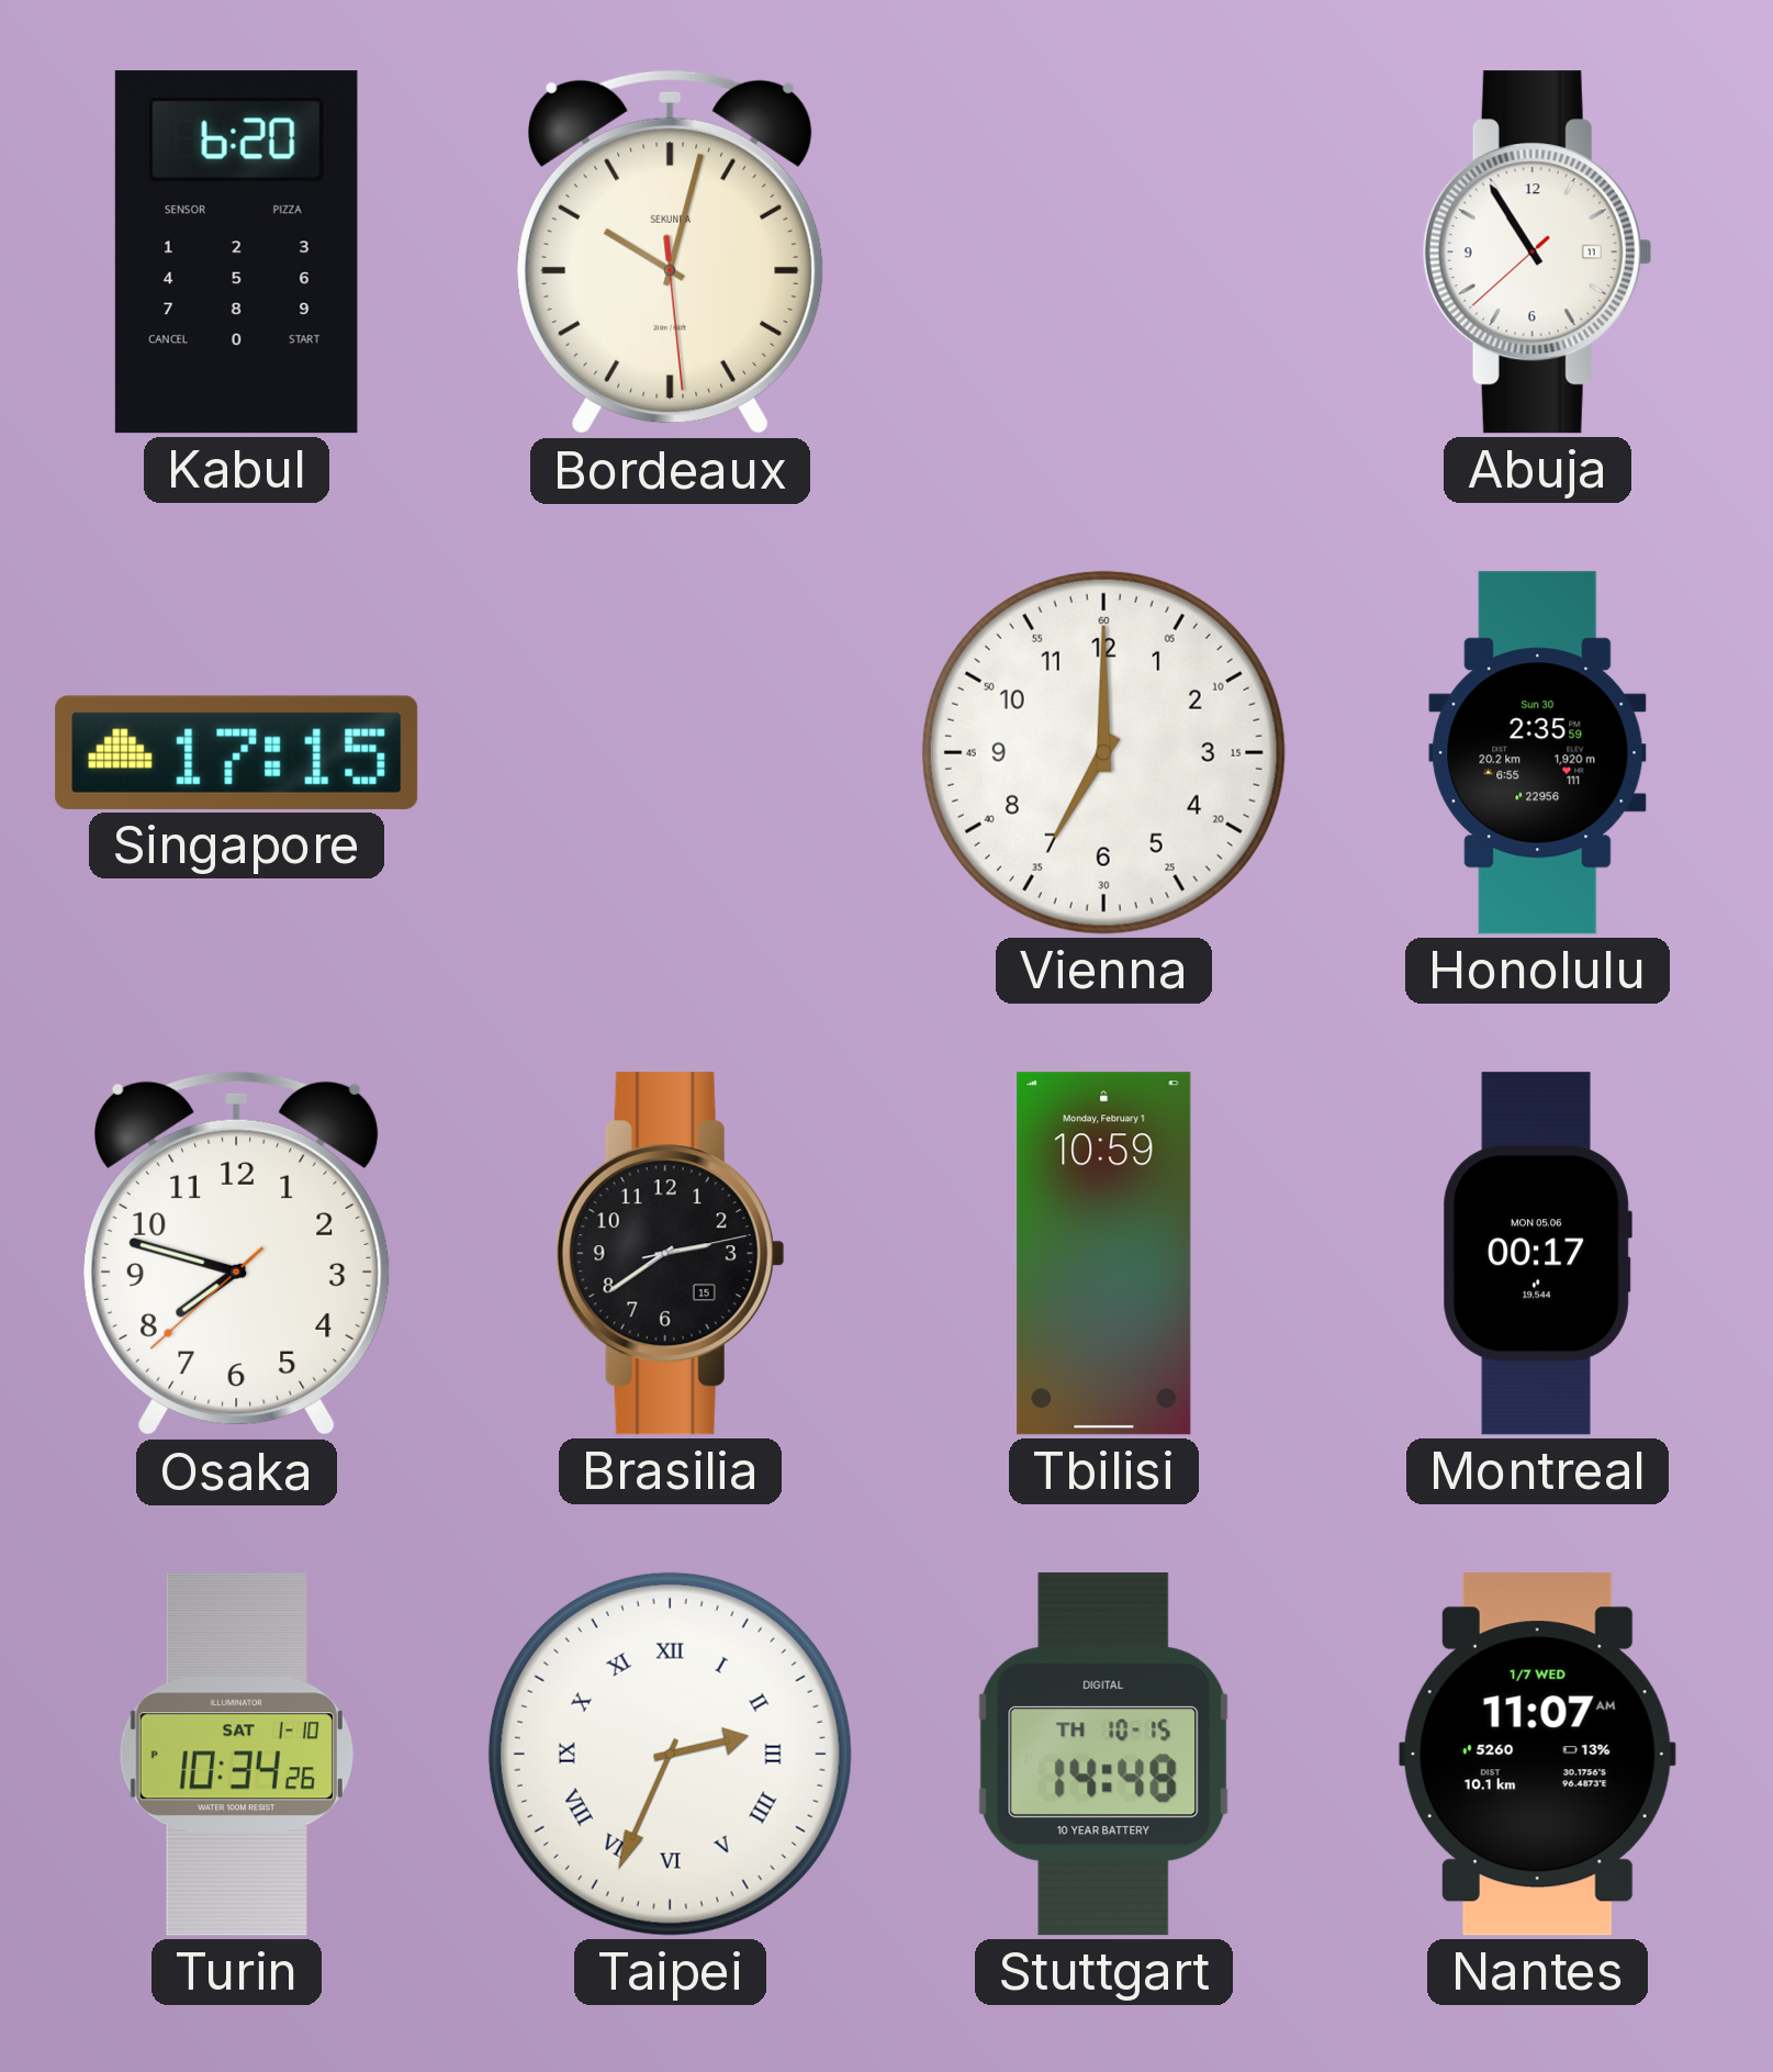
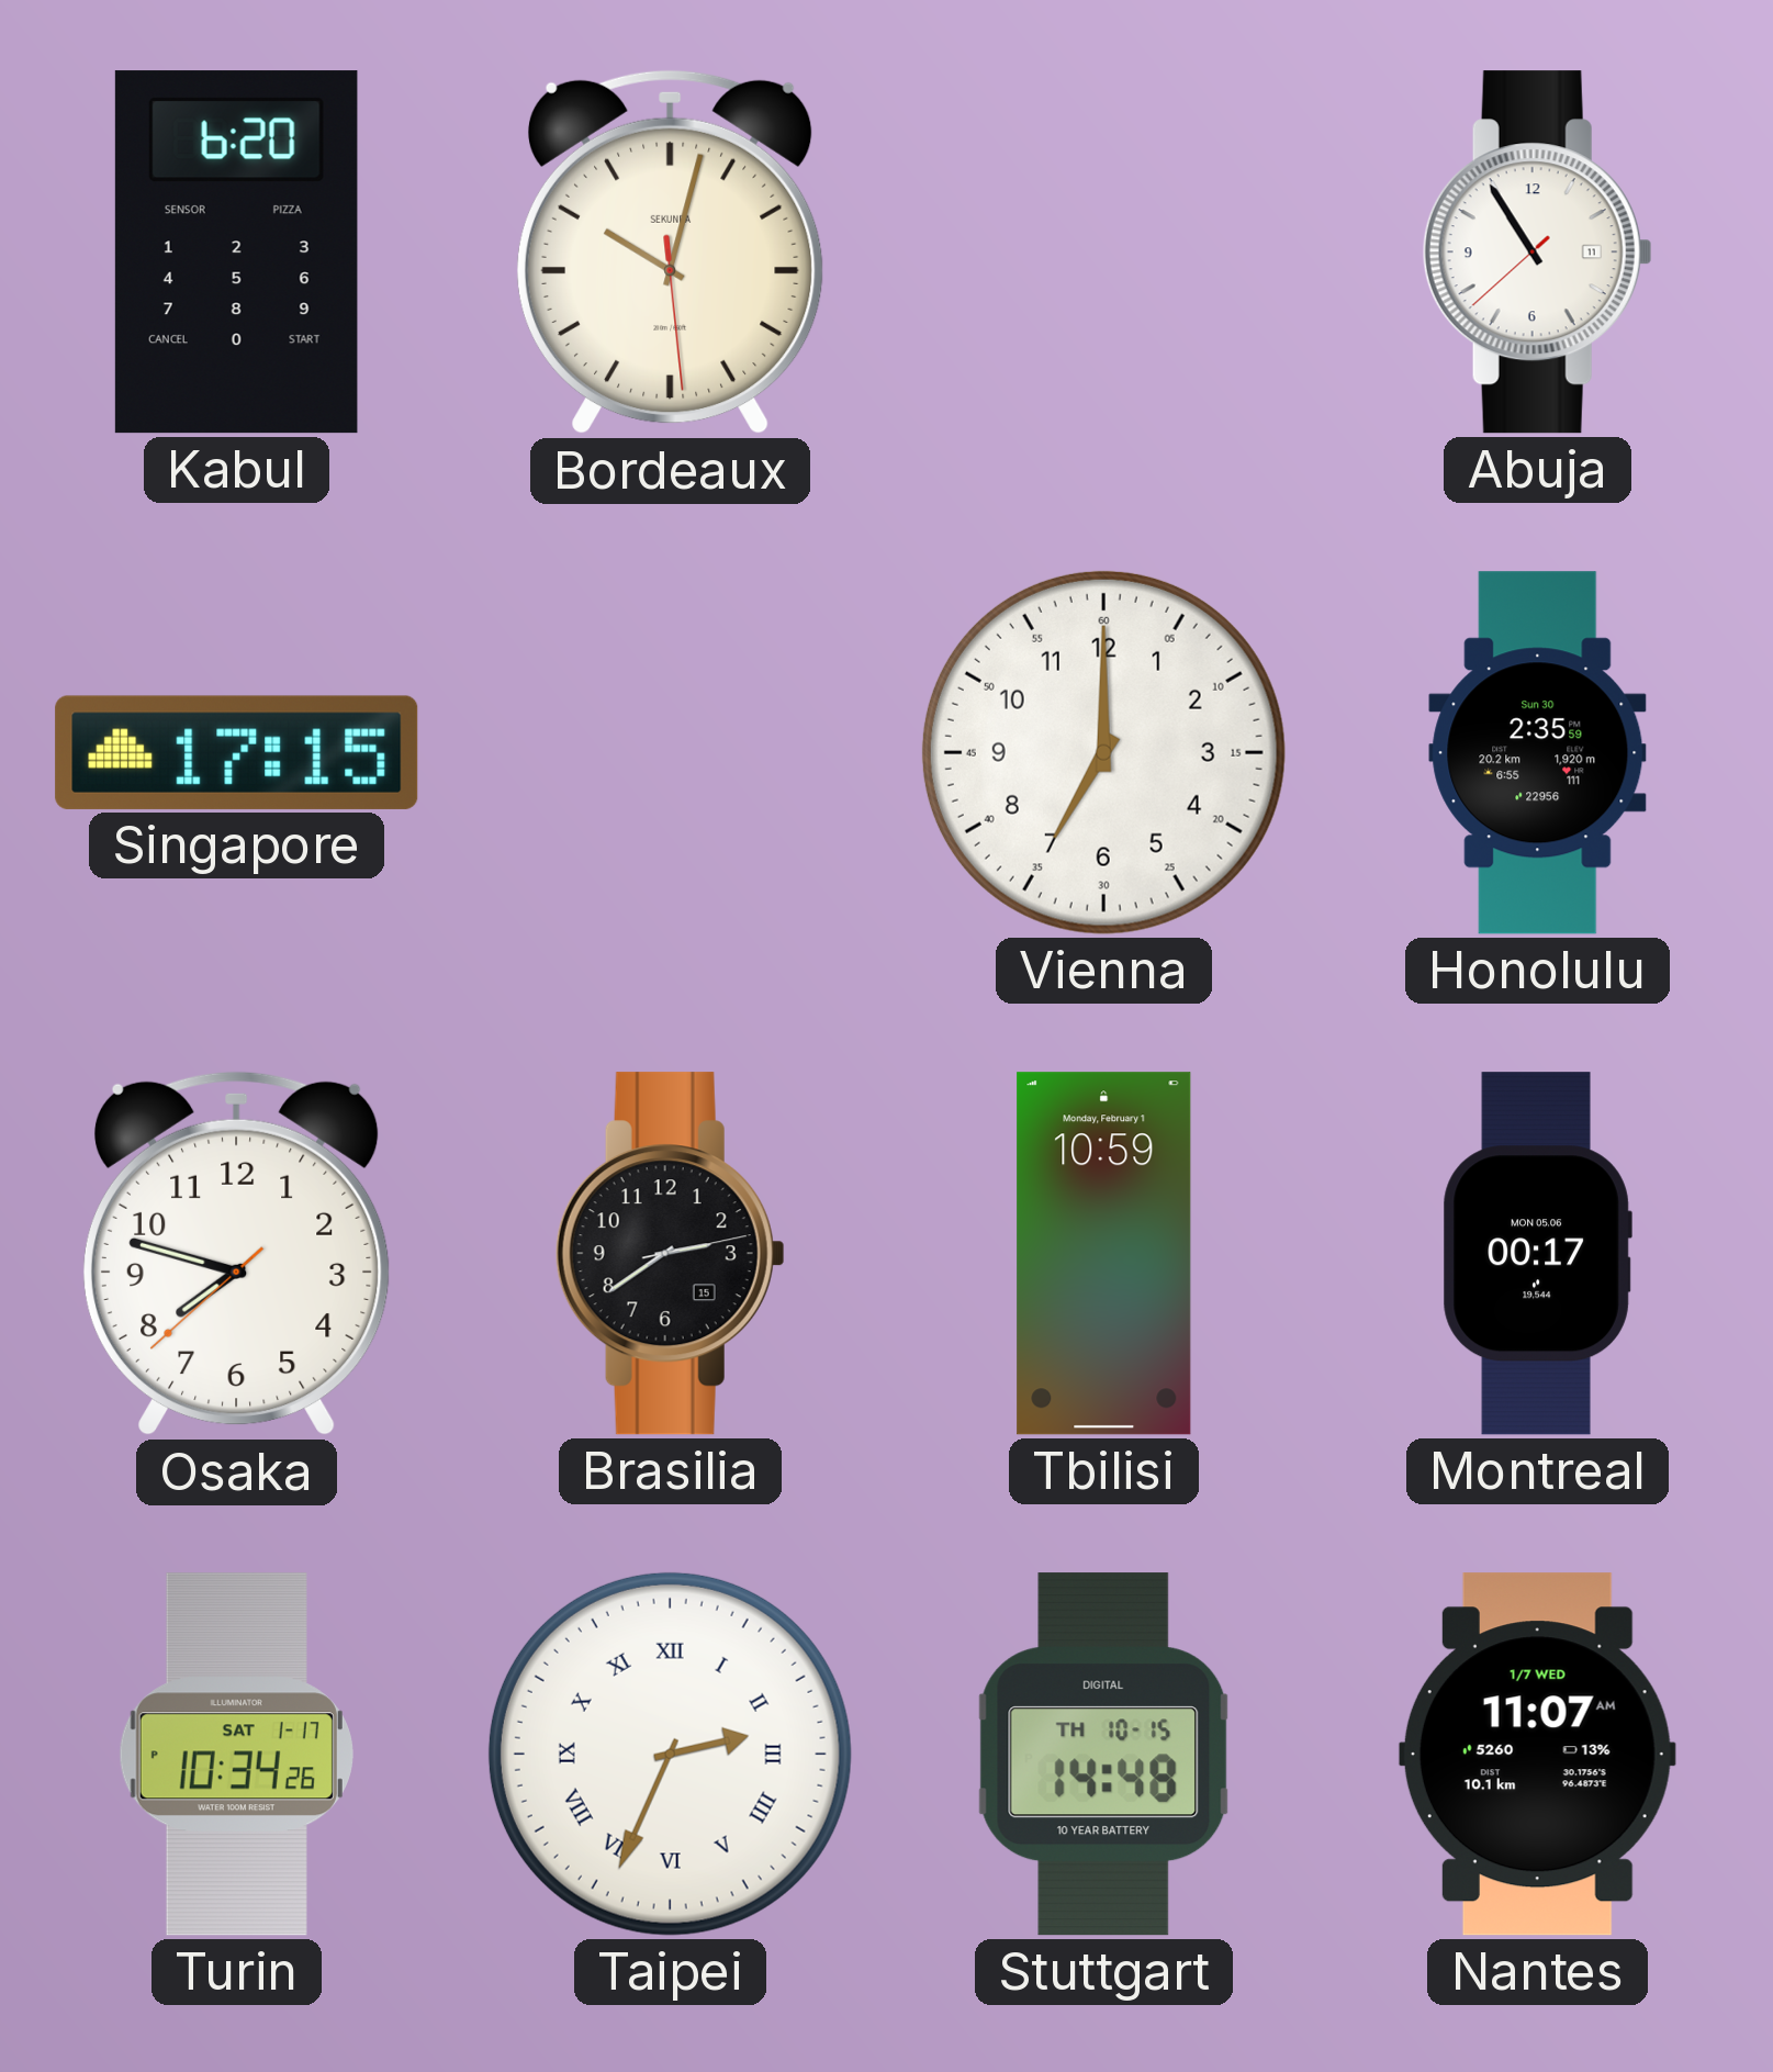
Turin date: SAT 1-10 -> SAT 1-17
